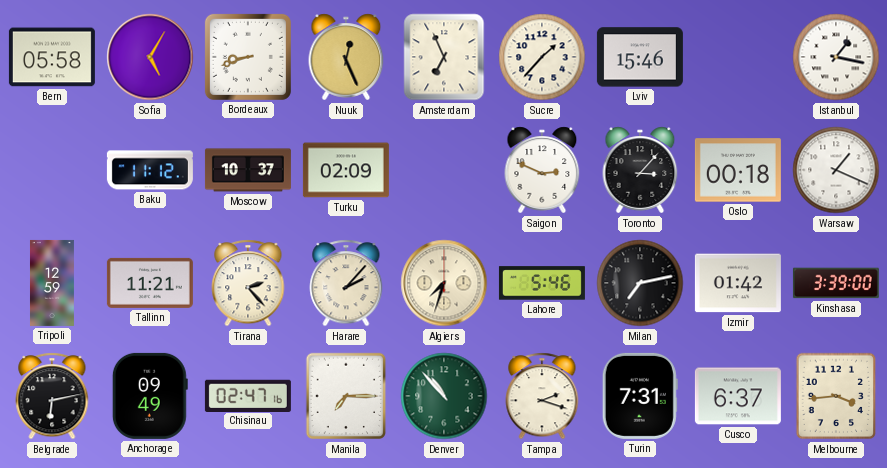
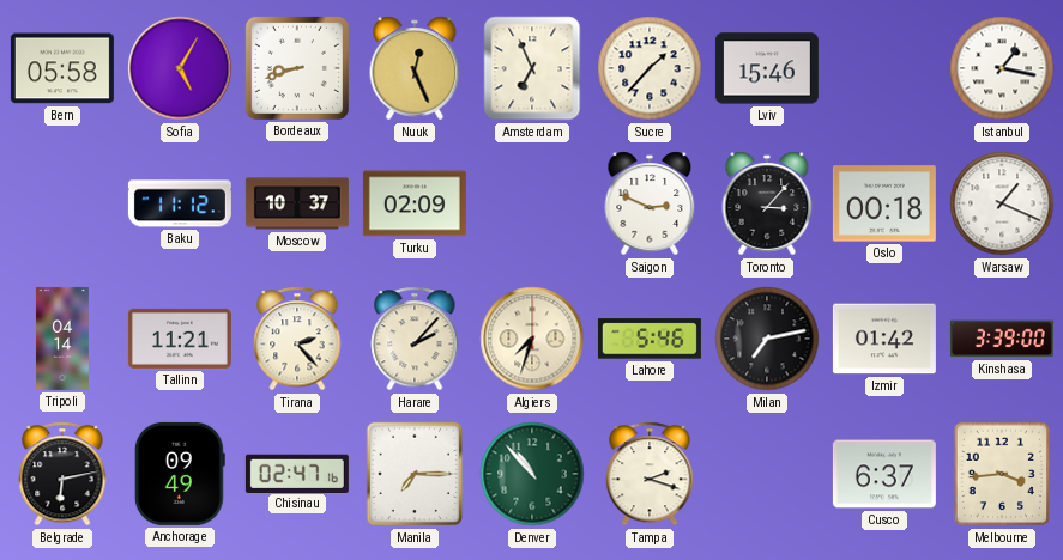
Tripoli: 12:59 -> 04:14
Turin: 7:31 -> none
